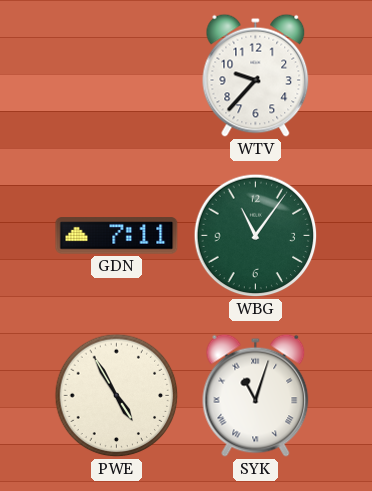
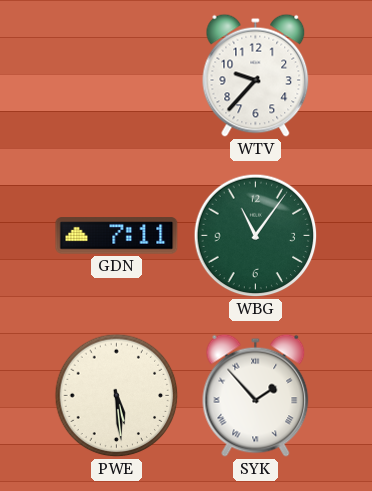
PWE: 4:55 -> 5:29
SYK: 11:03 -> 1:53
